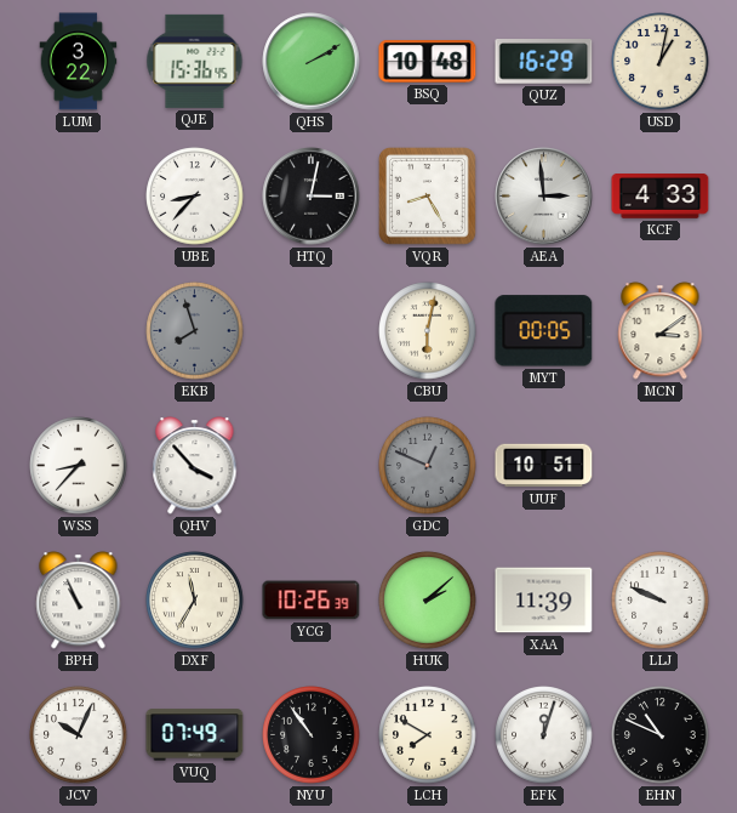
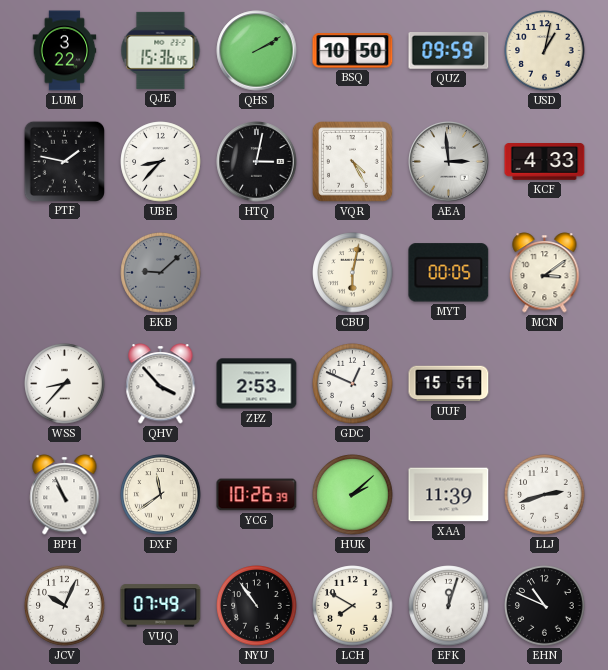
BSQ: 10:48 -> 10:50
QUZ: 16:29 -> 09:59
PTF: none -> 1:47
VQR: 8:25 -> 4:25
EKB: 7:57 -> 9:08
ZPZ: none -> 2:53
GDC dial: grey -> white
UUF: 10:51 -> 15:51
DXF: 11:35 -> 11:39
LLJ: 9:49 -> 2:42
